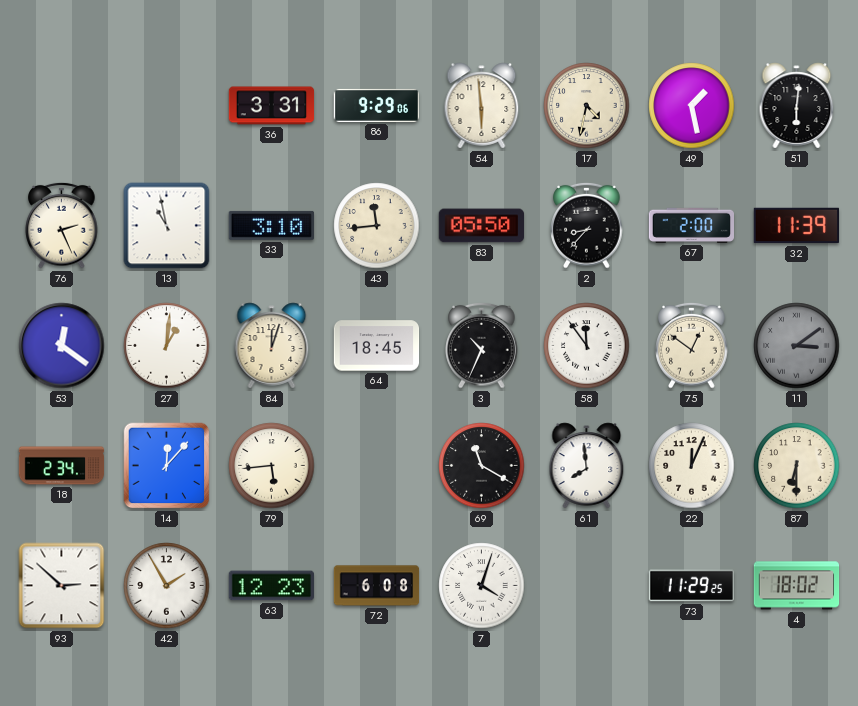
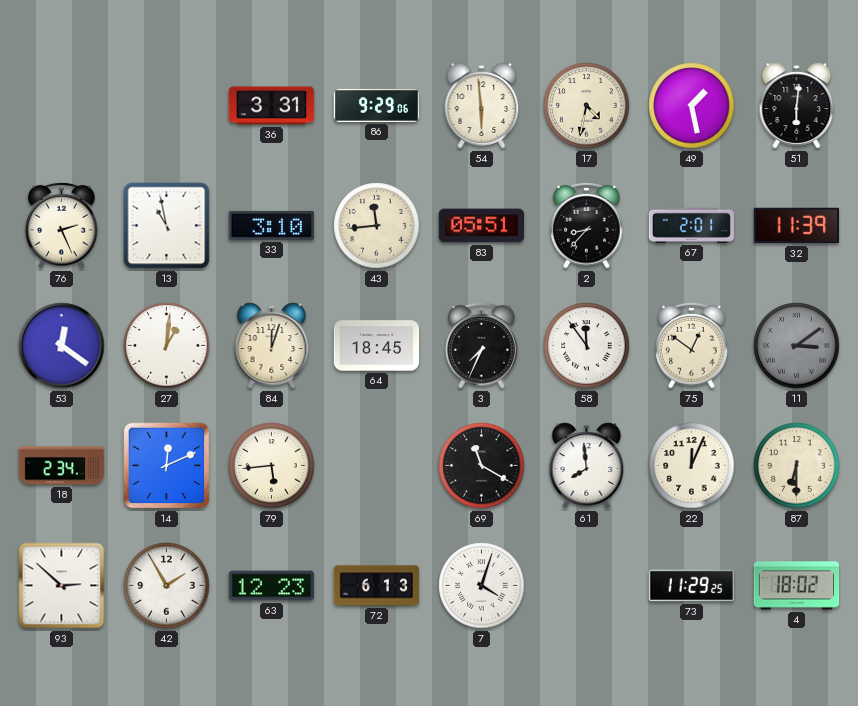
83: 05:50 -> 05:51
67: 2:00 -> 2:01
3: 10:34 -> 7:34
14: 12:07 -> 12:11
72: 6:08 -> 6:13
